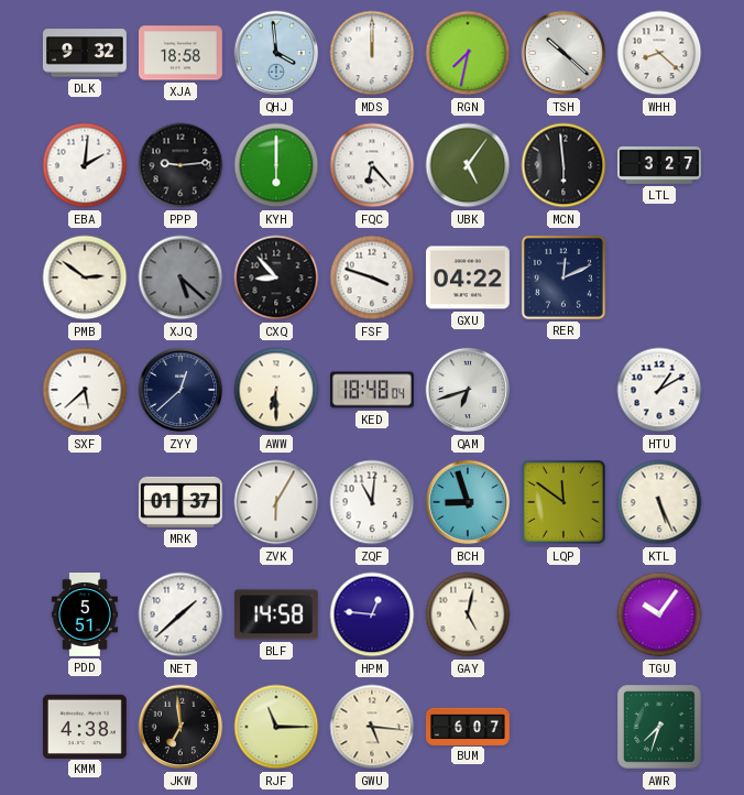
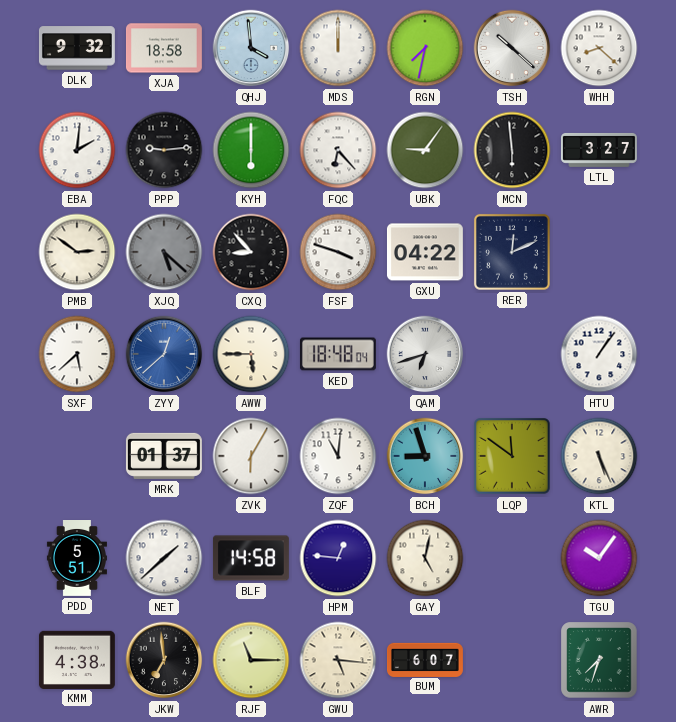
UBK: 5:06 -> 9:06
ZYY dial: navy -> blue
AWW: 6:30 -> 5:45
HTU: 1:10 -> 1:06
